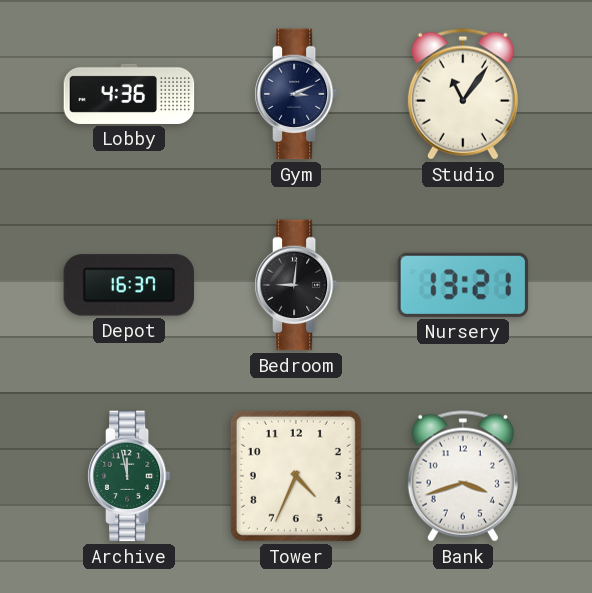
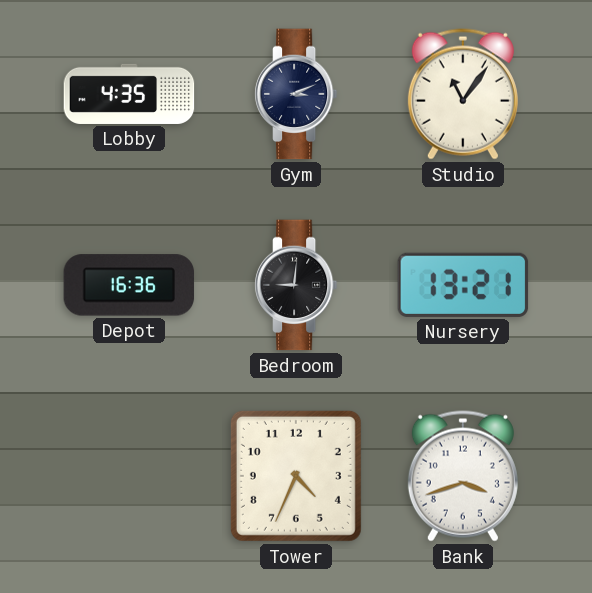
Lobby: 4:36 -> 4:35
Depot: 16:37 -> 16:36
Archive: 11:58 -> none
